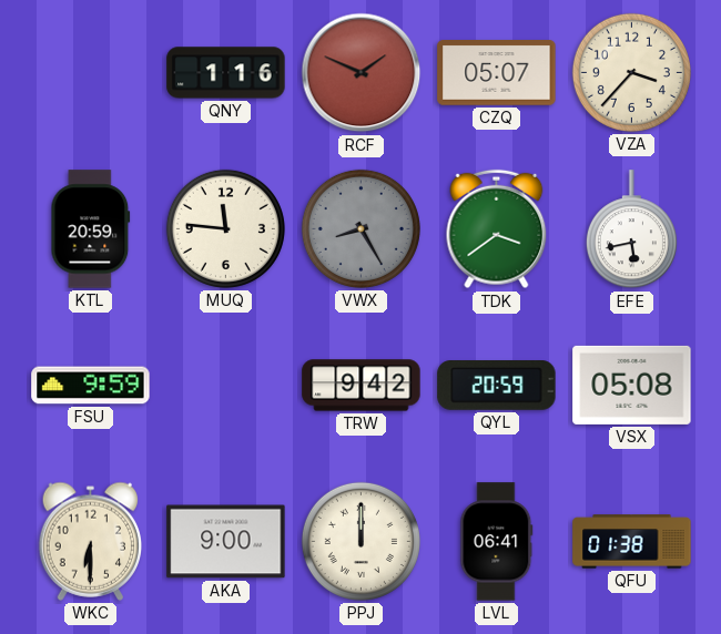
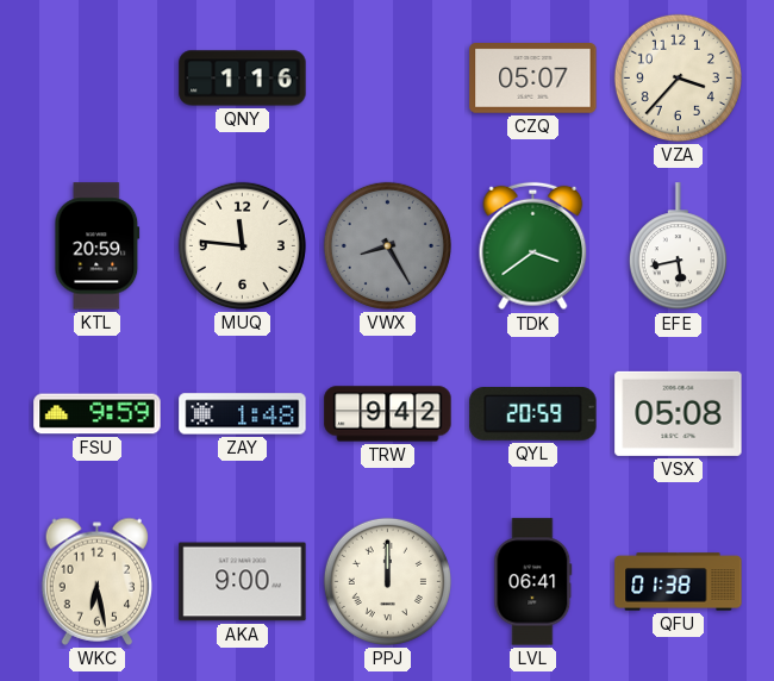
RCF: 1:49 -> none
ZAY: none -> 1:48
WKC: 6:30 -> 6:28
